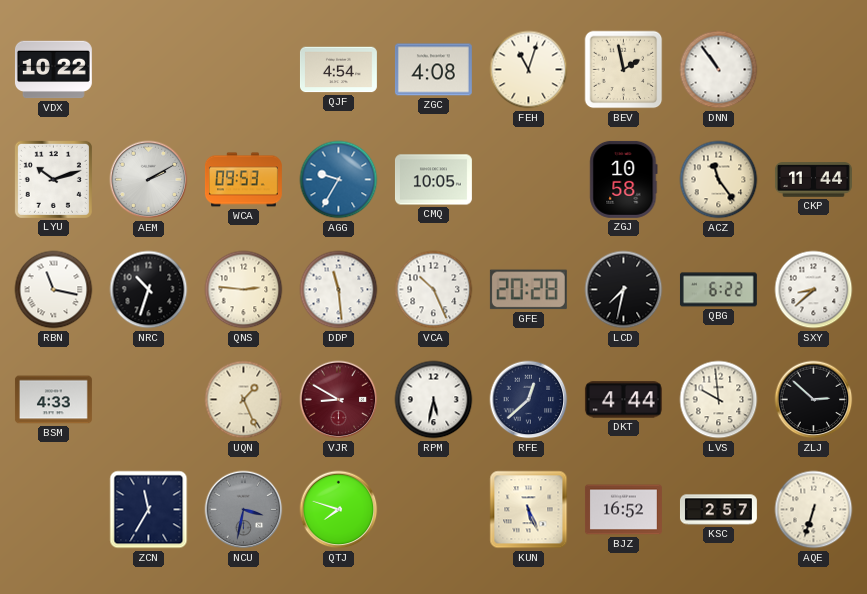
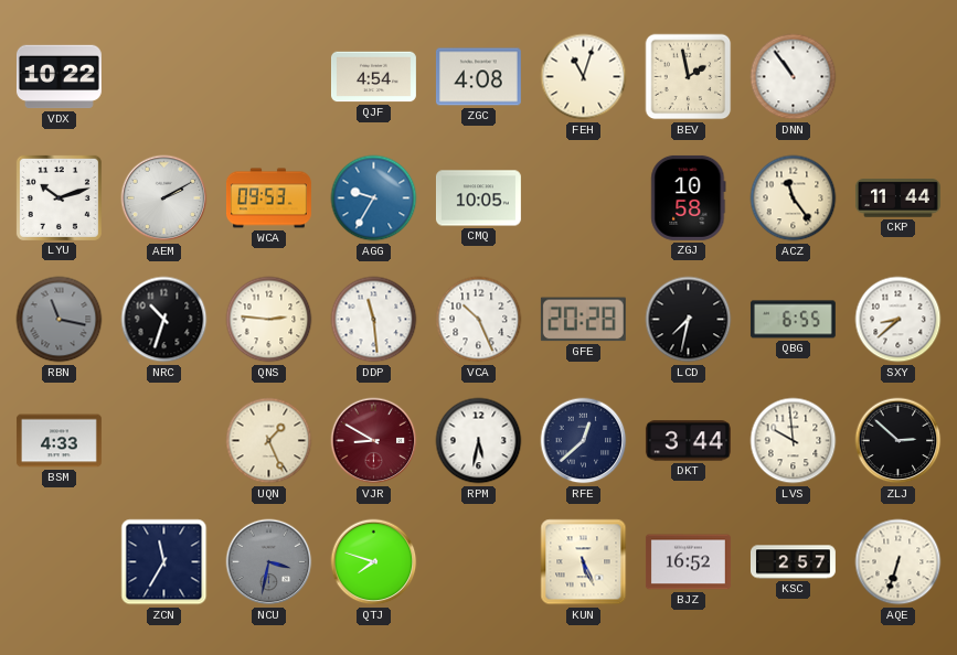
RBN dial: white -> grey
QBG: 6:22 -> 6:55
DKT: 4:44 -> 3:44
